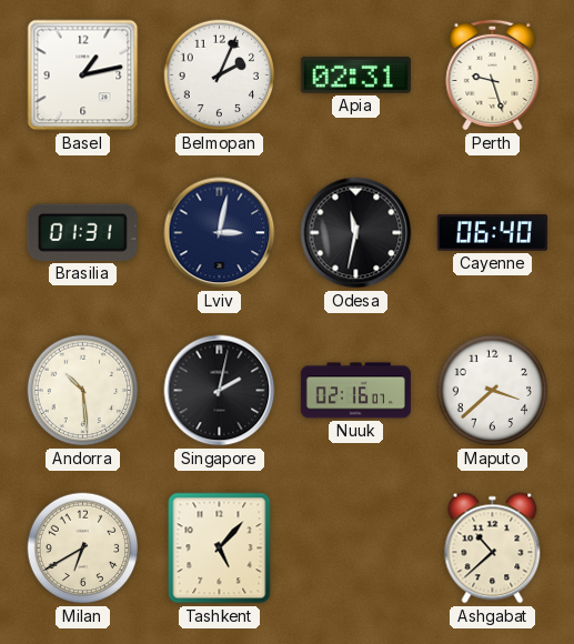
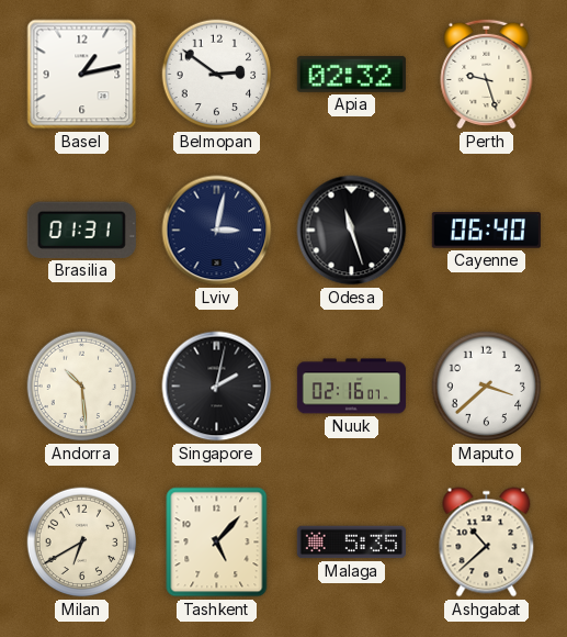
Belmopan: 2:04 -> 2:51
Apia: 02:31 -> 02:32
Odesa: 11:32 -> 11:27
Malaga: none -> 5:35
